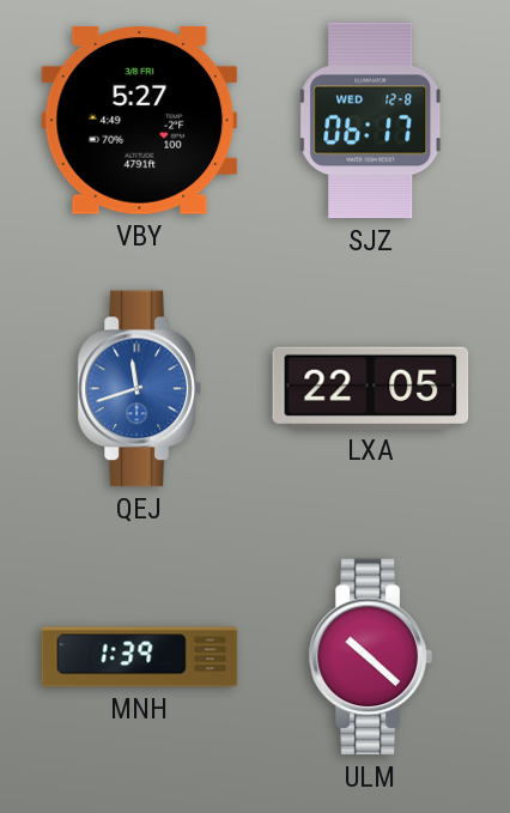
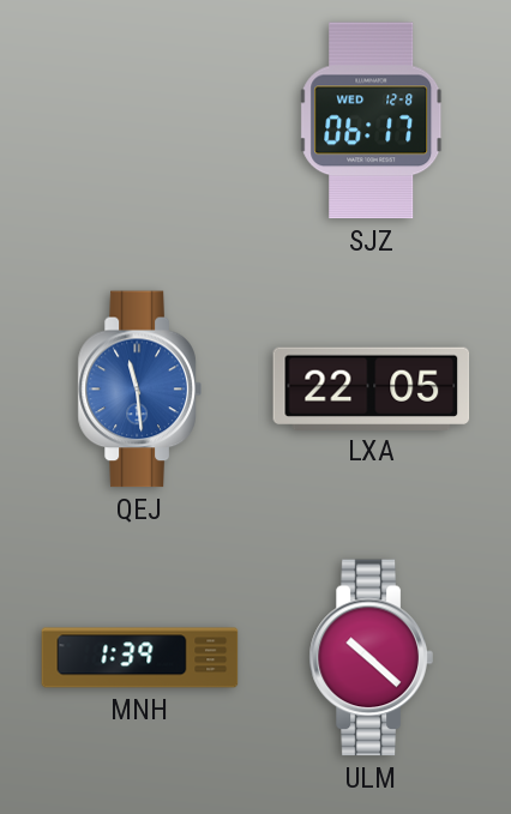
VBY: 5:27 -> none
QEJ: 11:42 -> 11:29
